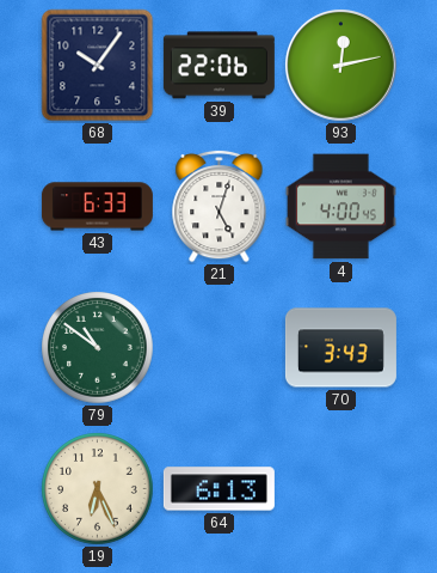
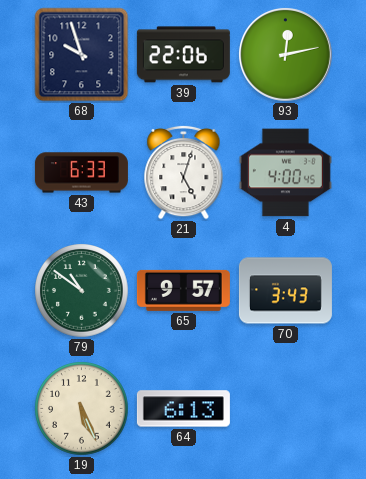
68: 10:06 -> 9:57
65: none -> 9:57
19: 6:26 -> 5:26
